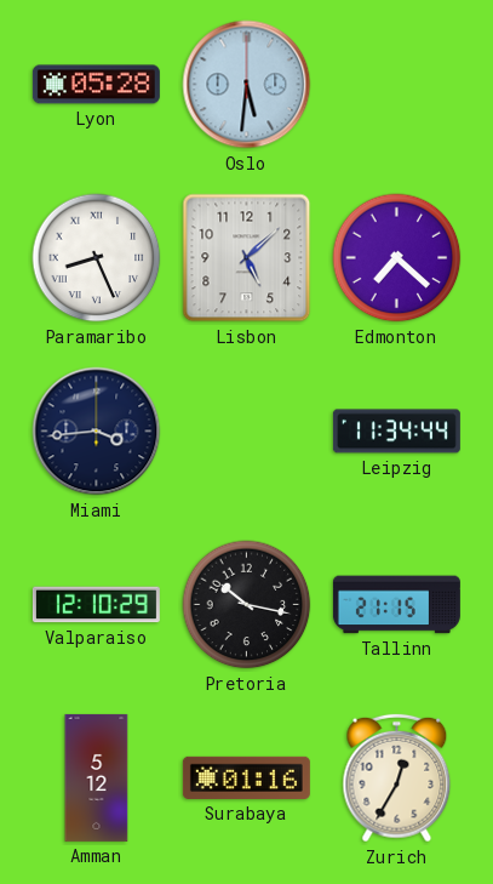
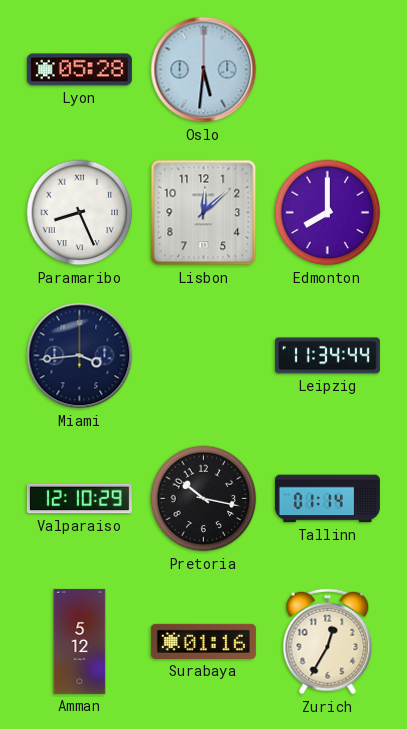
Lisbon: 5:08 -> 12:08
Edmonton: 7:22 -> 8:00
Tallinn: 21:15 -> 01:14
